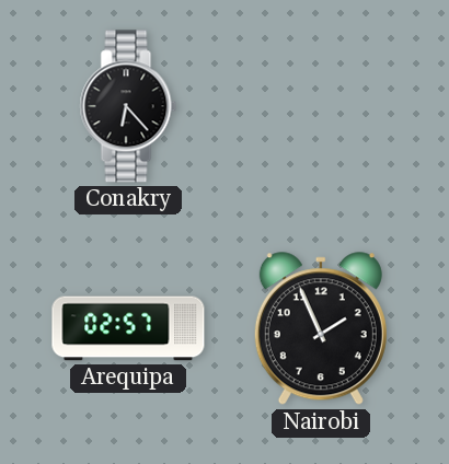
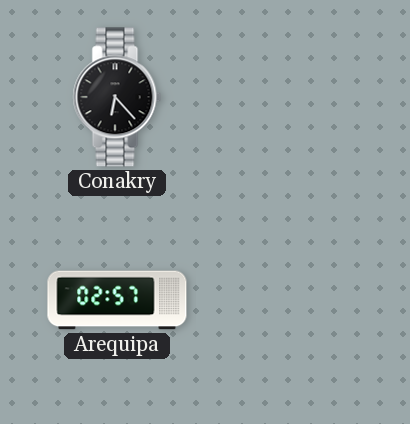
Nairobi: 1:56 -> none
